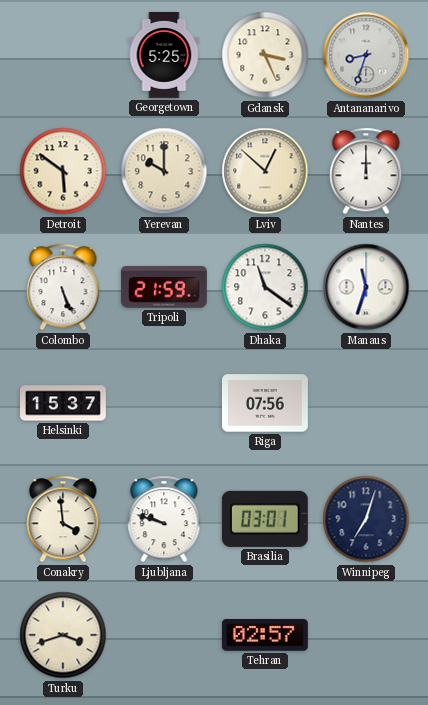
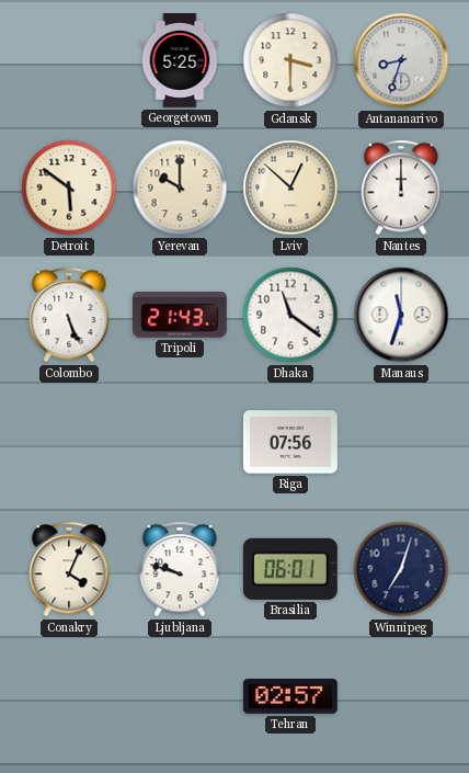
Gdansk: 3:26 -> 3:30
Tripoli: 21:59 -> 21:43
Helsinki: 15:37 -> none
Conakry: 3:59 -> 4:04
Brasilia: 03:01 -> 06:01
Turku: 3:42 -> none
